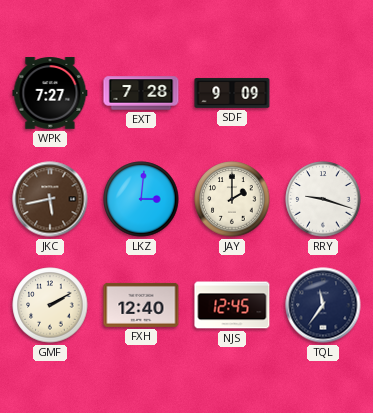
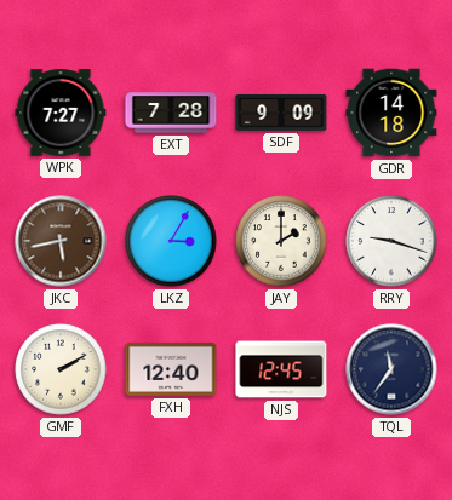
GDR: none -> 14:18
LKZ: 3:01 -> 3:05
